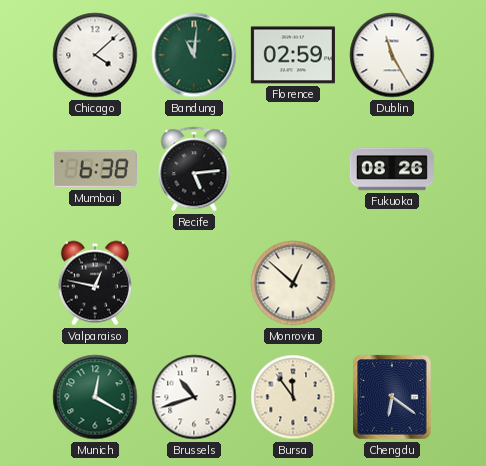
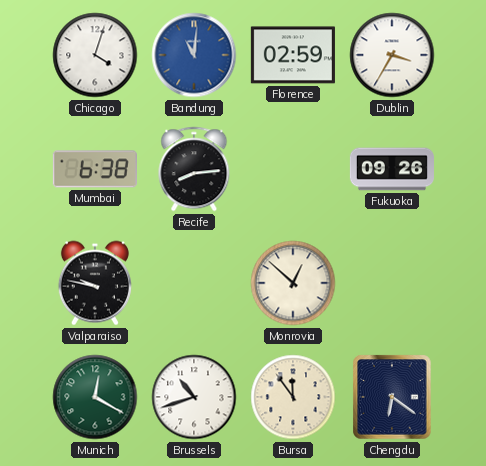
Chicago: 4:08 -> 4:03
Bandung dial: green -> blue
Dublin: 11:25 -> 3:35
Recife: 5:14 -> 8:14
Fukuoka: 08:26 -> 09:26
Valparaiso: 12:47 -> 9:47
